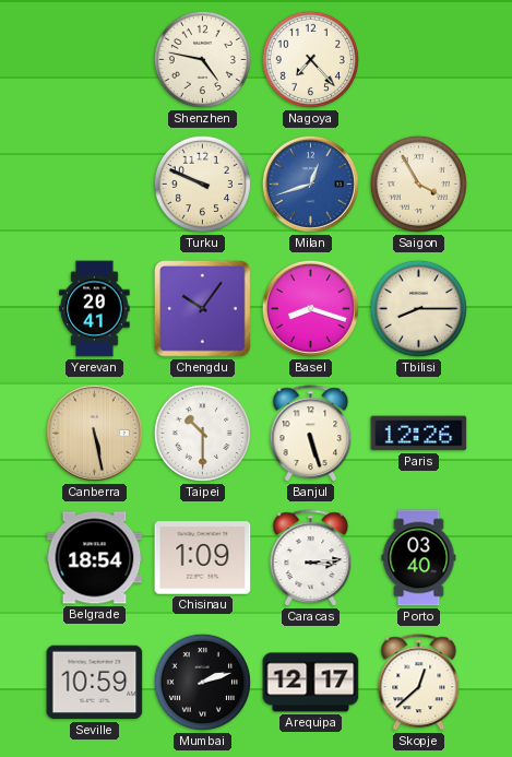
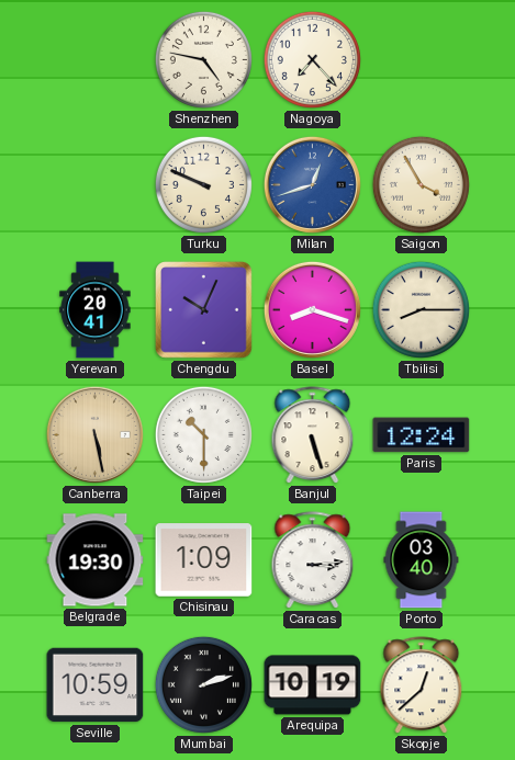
Chengdu: 10:06 -> 10:04
Paris: 12:26 -> 12:24
Belgrade: 18:54 -> 19:30
Arequipa: 12:17 -> 10:19
